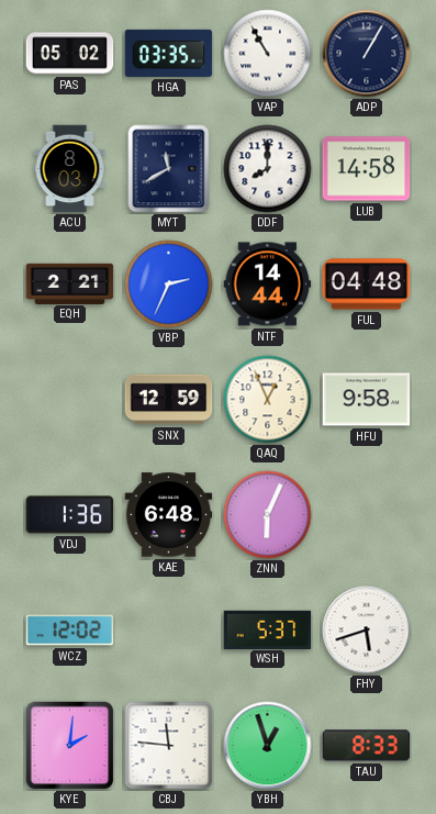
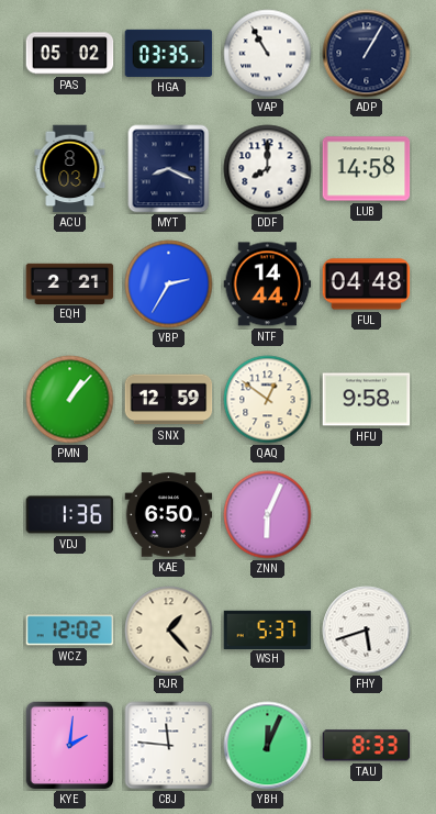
MYT: 11:40 -> 8:19
VBP: 2:34 -> 2:35
PMN: none -> 1:07
QAQ: 12:56 -> 12:51
KAE: 6:48 -> 6:50
RJR: none -> 1:23
YBH: 12:57 -> 12:04
